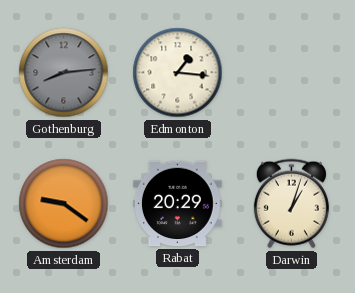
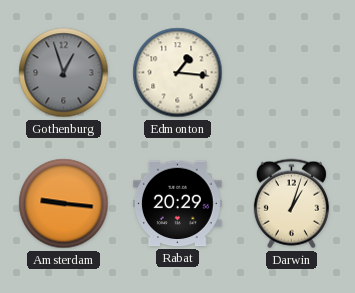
Gothenburg: 8:14 -> 12:57
Amsterdam: 9:21 -> 9:16
